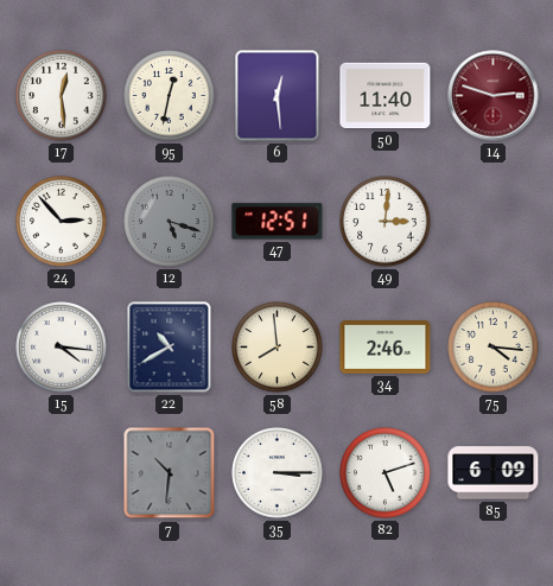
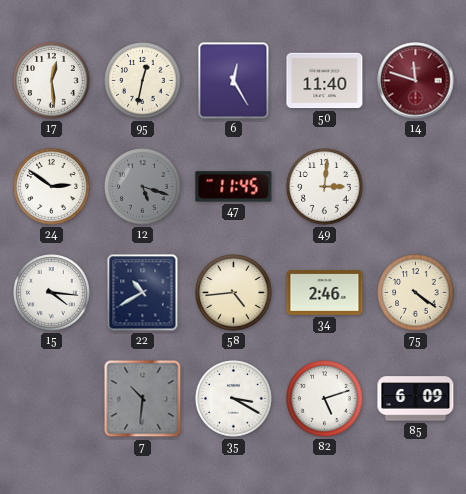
6: 12:29 -> 12:25
14: 2:48 -> 11:48
24: 2:53 -> 2:51
47: 12:51 -> 11:45
58: 7:59 -> 4:44
75: 4:16 -> 4:21
35: 3:15 -> 3:20
